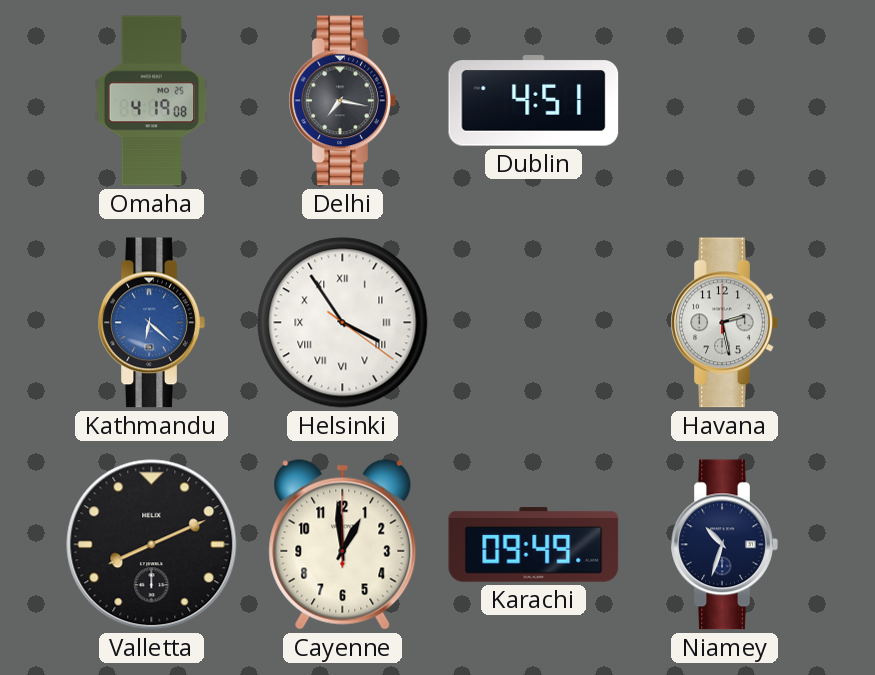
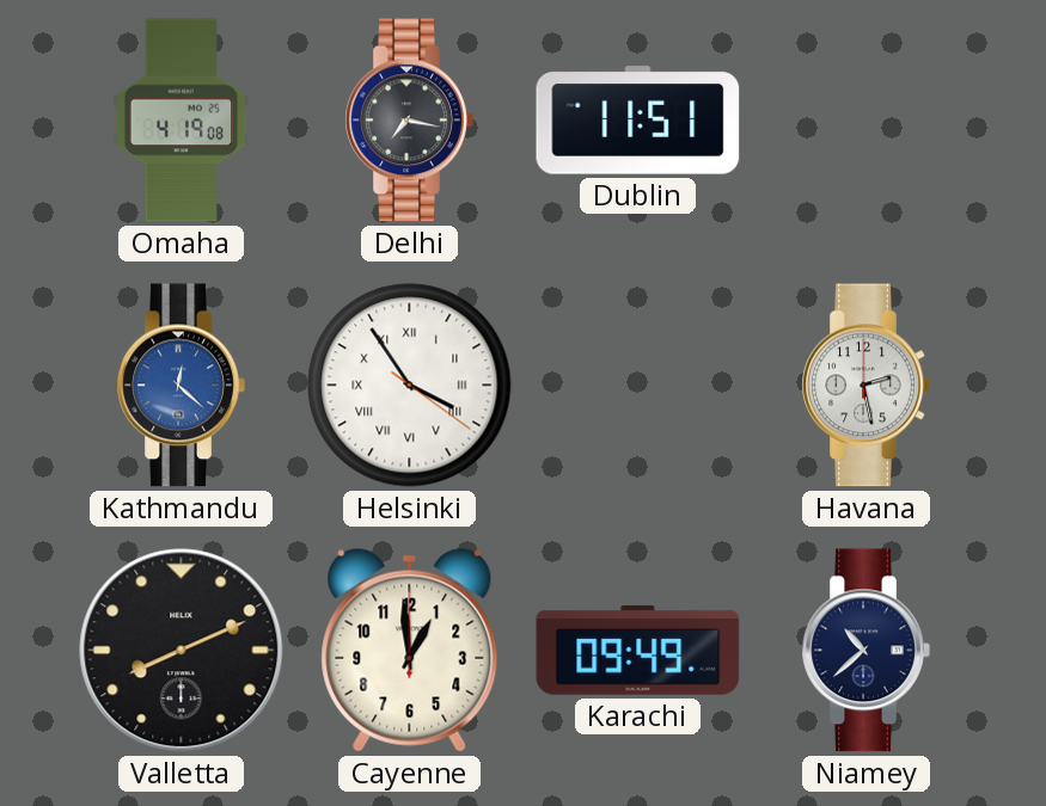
Dublin: 4:51 -> 11:51
Kathmandu: 6:22 -> 12:22
Niamey: 10:33 -> 10:38
